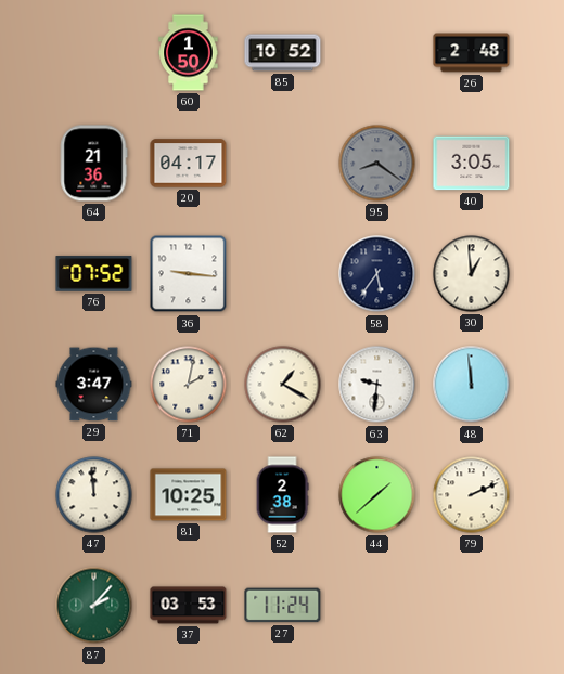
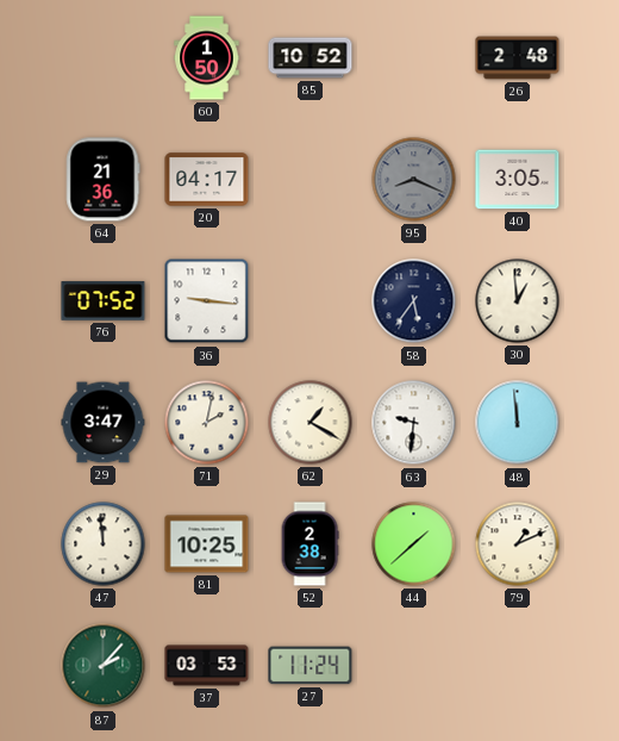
95: 8:21 -> 8:19
79: 2:11 -> 1:11
